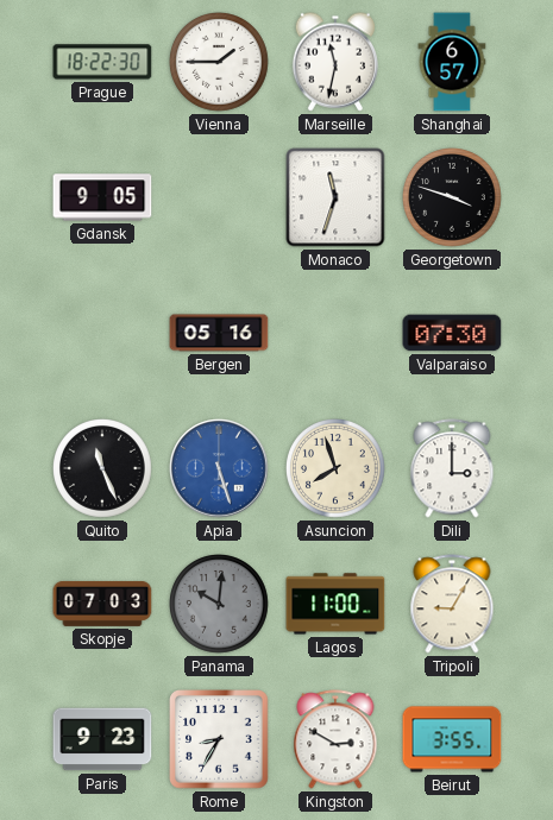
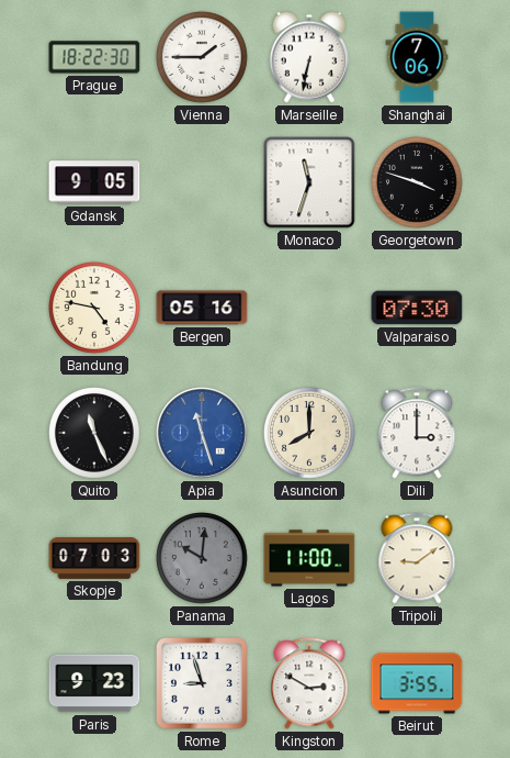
Marseille: 11:32 -> 6:32
Shanghai: 6:57 -> 7:06
Bandung: none -> 4:47
Apia: 5:27 -> 11:27
Asuncion: 7:57 -> 8:00
Tripoli: 9:05 -> 9:09
Rome: 8:35 -> 8:57
